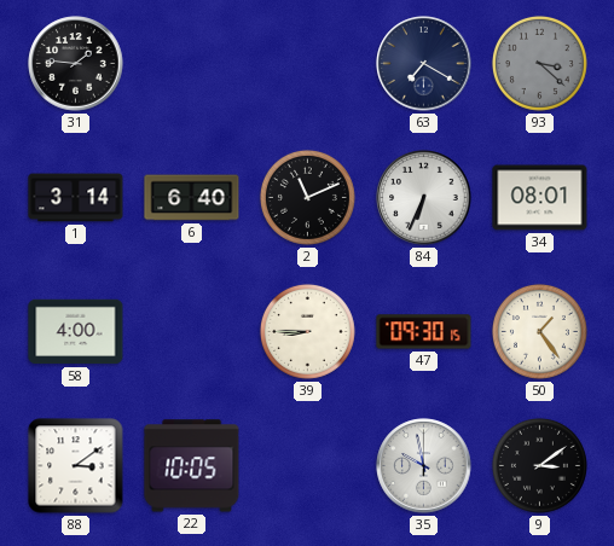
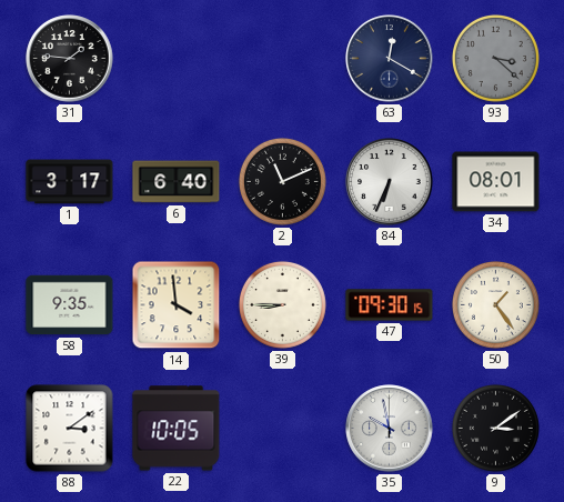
63: 7:20 -> 12:20
1: 3:14 -> 3:17
58: 4:00 -> 9:35
14: none -> 3:59
